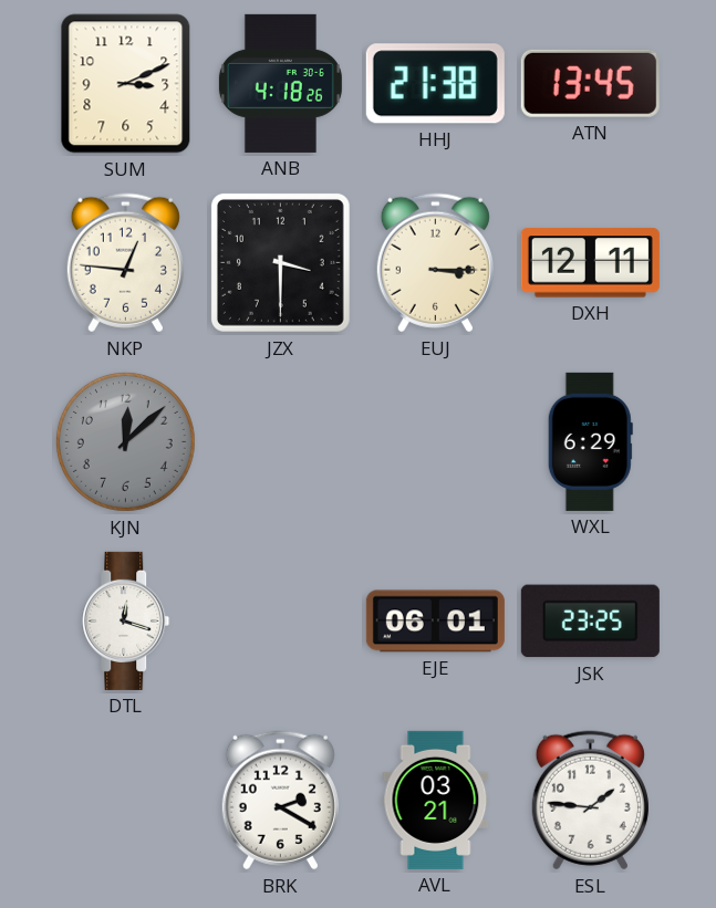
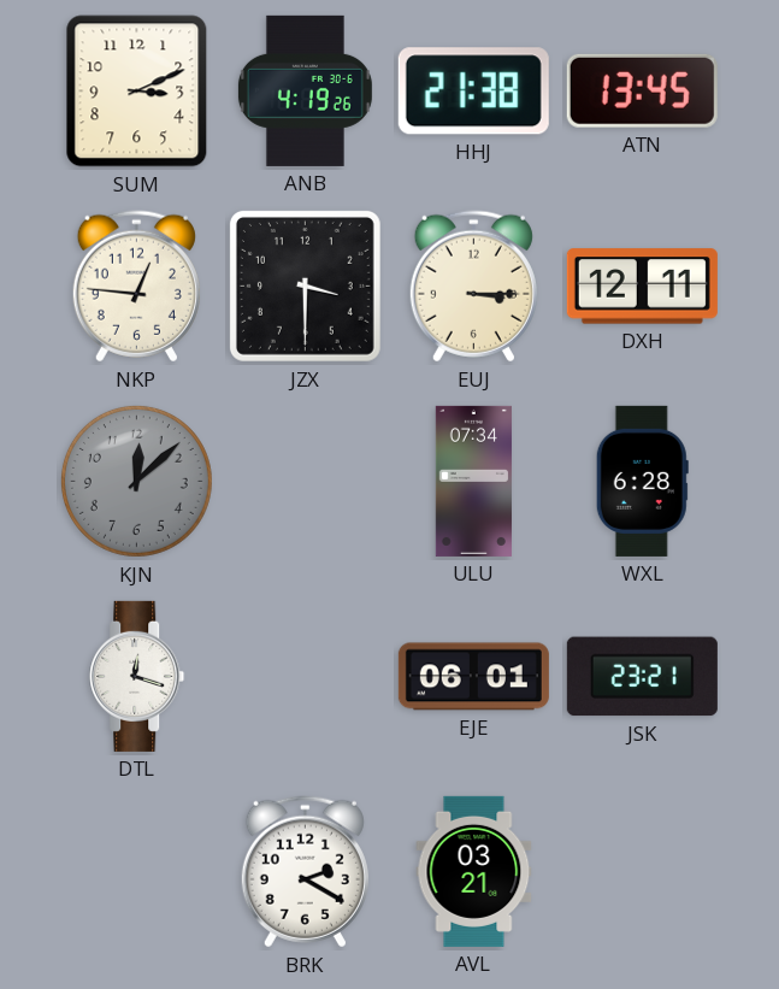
ANB: 4:18 -> 4:19
ULU: none -> 07:34
WXL: 6:29 -> 6:28
JSK: 23:25 -> 23:21
ESL: 1:46 -> none
